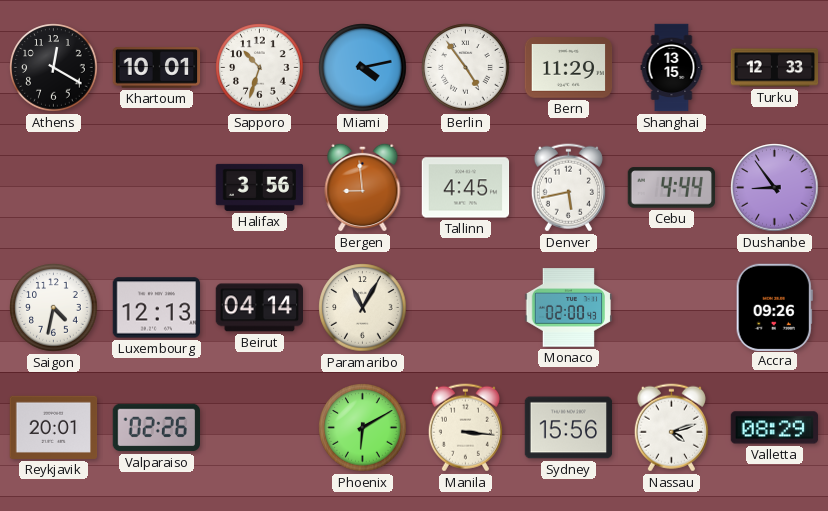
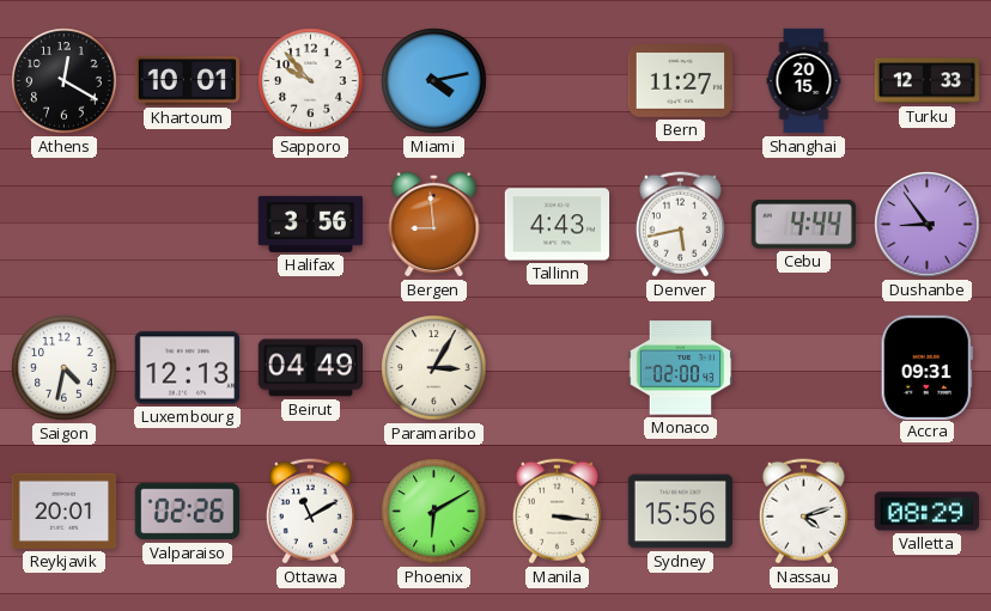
Sapporo: 10:33 -> 9:53
Berlin: 4:54 -> none
Bern: 11:29 -> 11:27
Shanghai: 13:15 -> 20:15
Tallinn: 4:45 -> 4:43
Beirut: 04:14 -> 04:49
Paramaribo: 11:05 -> 3:05
Accra: 09:26 -> 09:31
Ottawa: none -> 11:10
